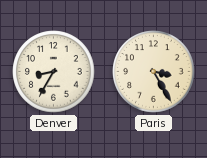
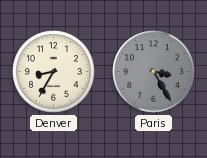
Paris dial: cream -> grey
